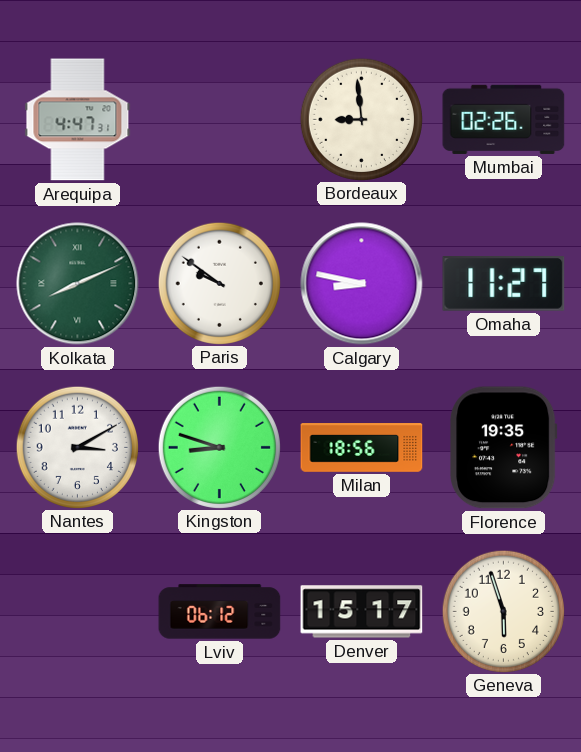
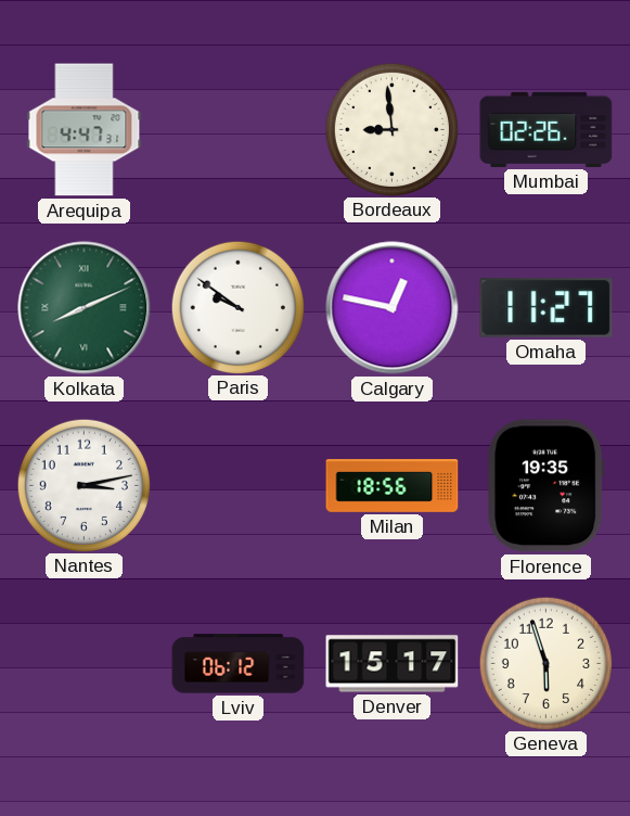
Calgary: 8:47 -> 12:47
Nantes: 3:10 -> 3:13
Kingston: 8:48 -> none
